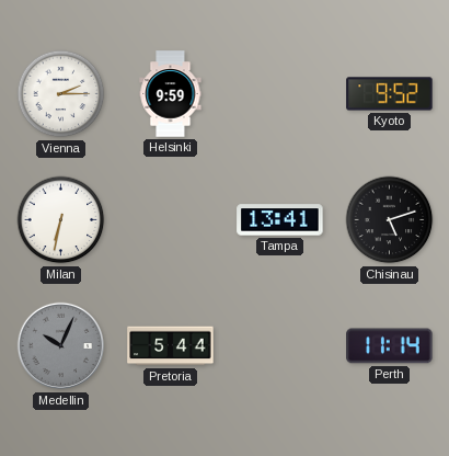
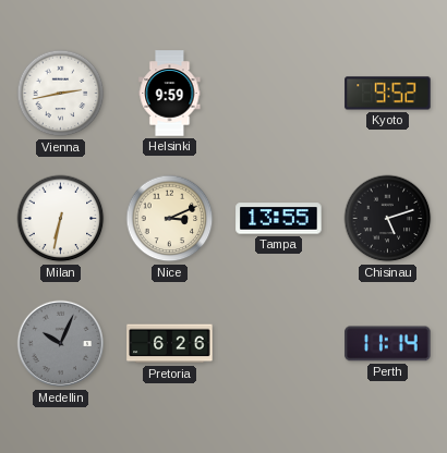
Vienna: 2:15 -> 2:43
Nice: none -> 3:11
Tampa: 13:41 -> 13:55
Pretoria: 5:44 -> 6:26
